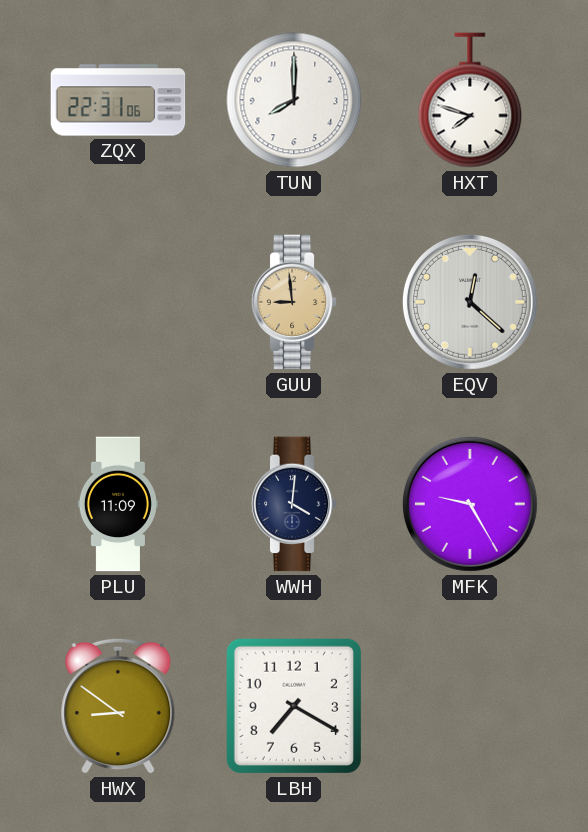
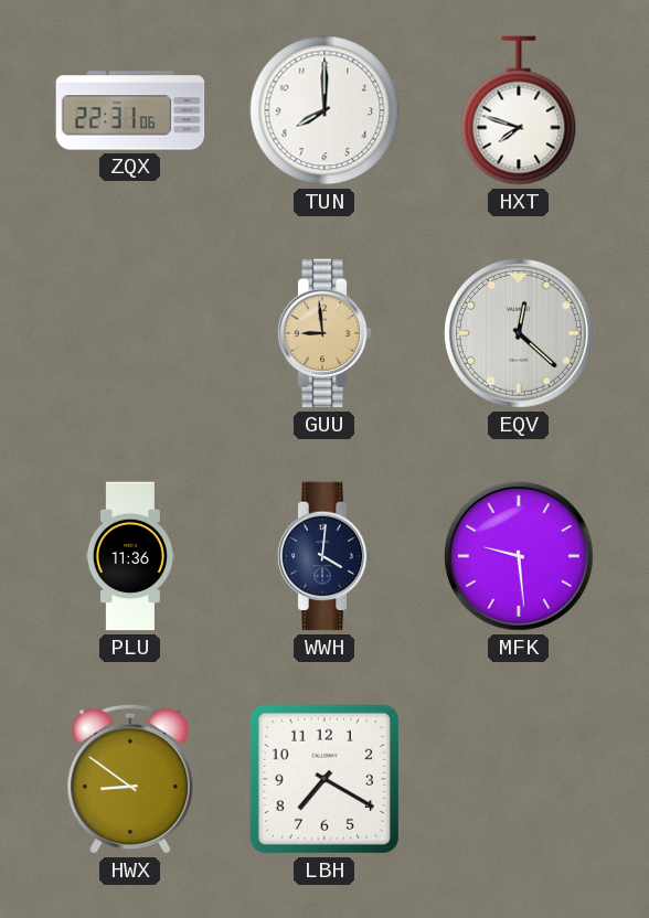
PLU: 11:09 -> 11:36
MFK: 9:25 -> 9:29
